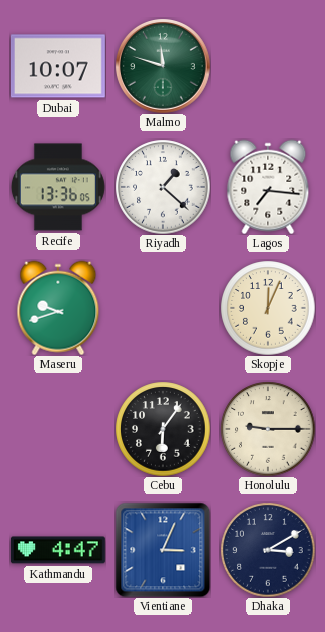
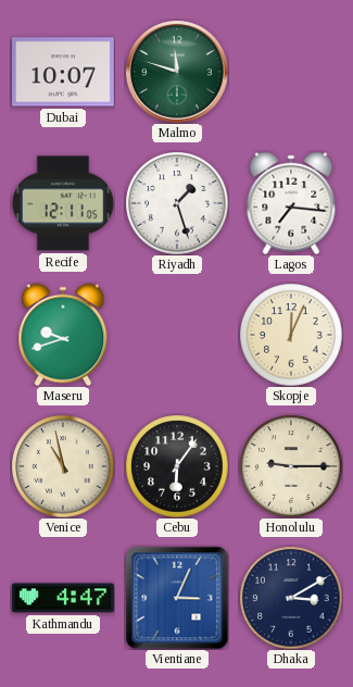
Recife: 13:36 -> 12:11
Riyadh: 1:22 -> 1:27
Venice: none -> 10:58
